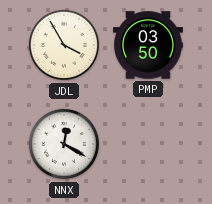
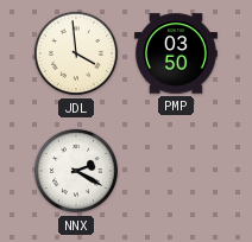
JDL: 3:55 -> 3:59
NNX: 12:20 -> 2:20
